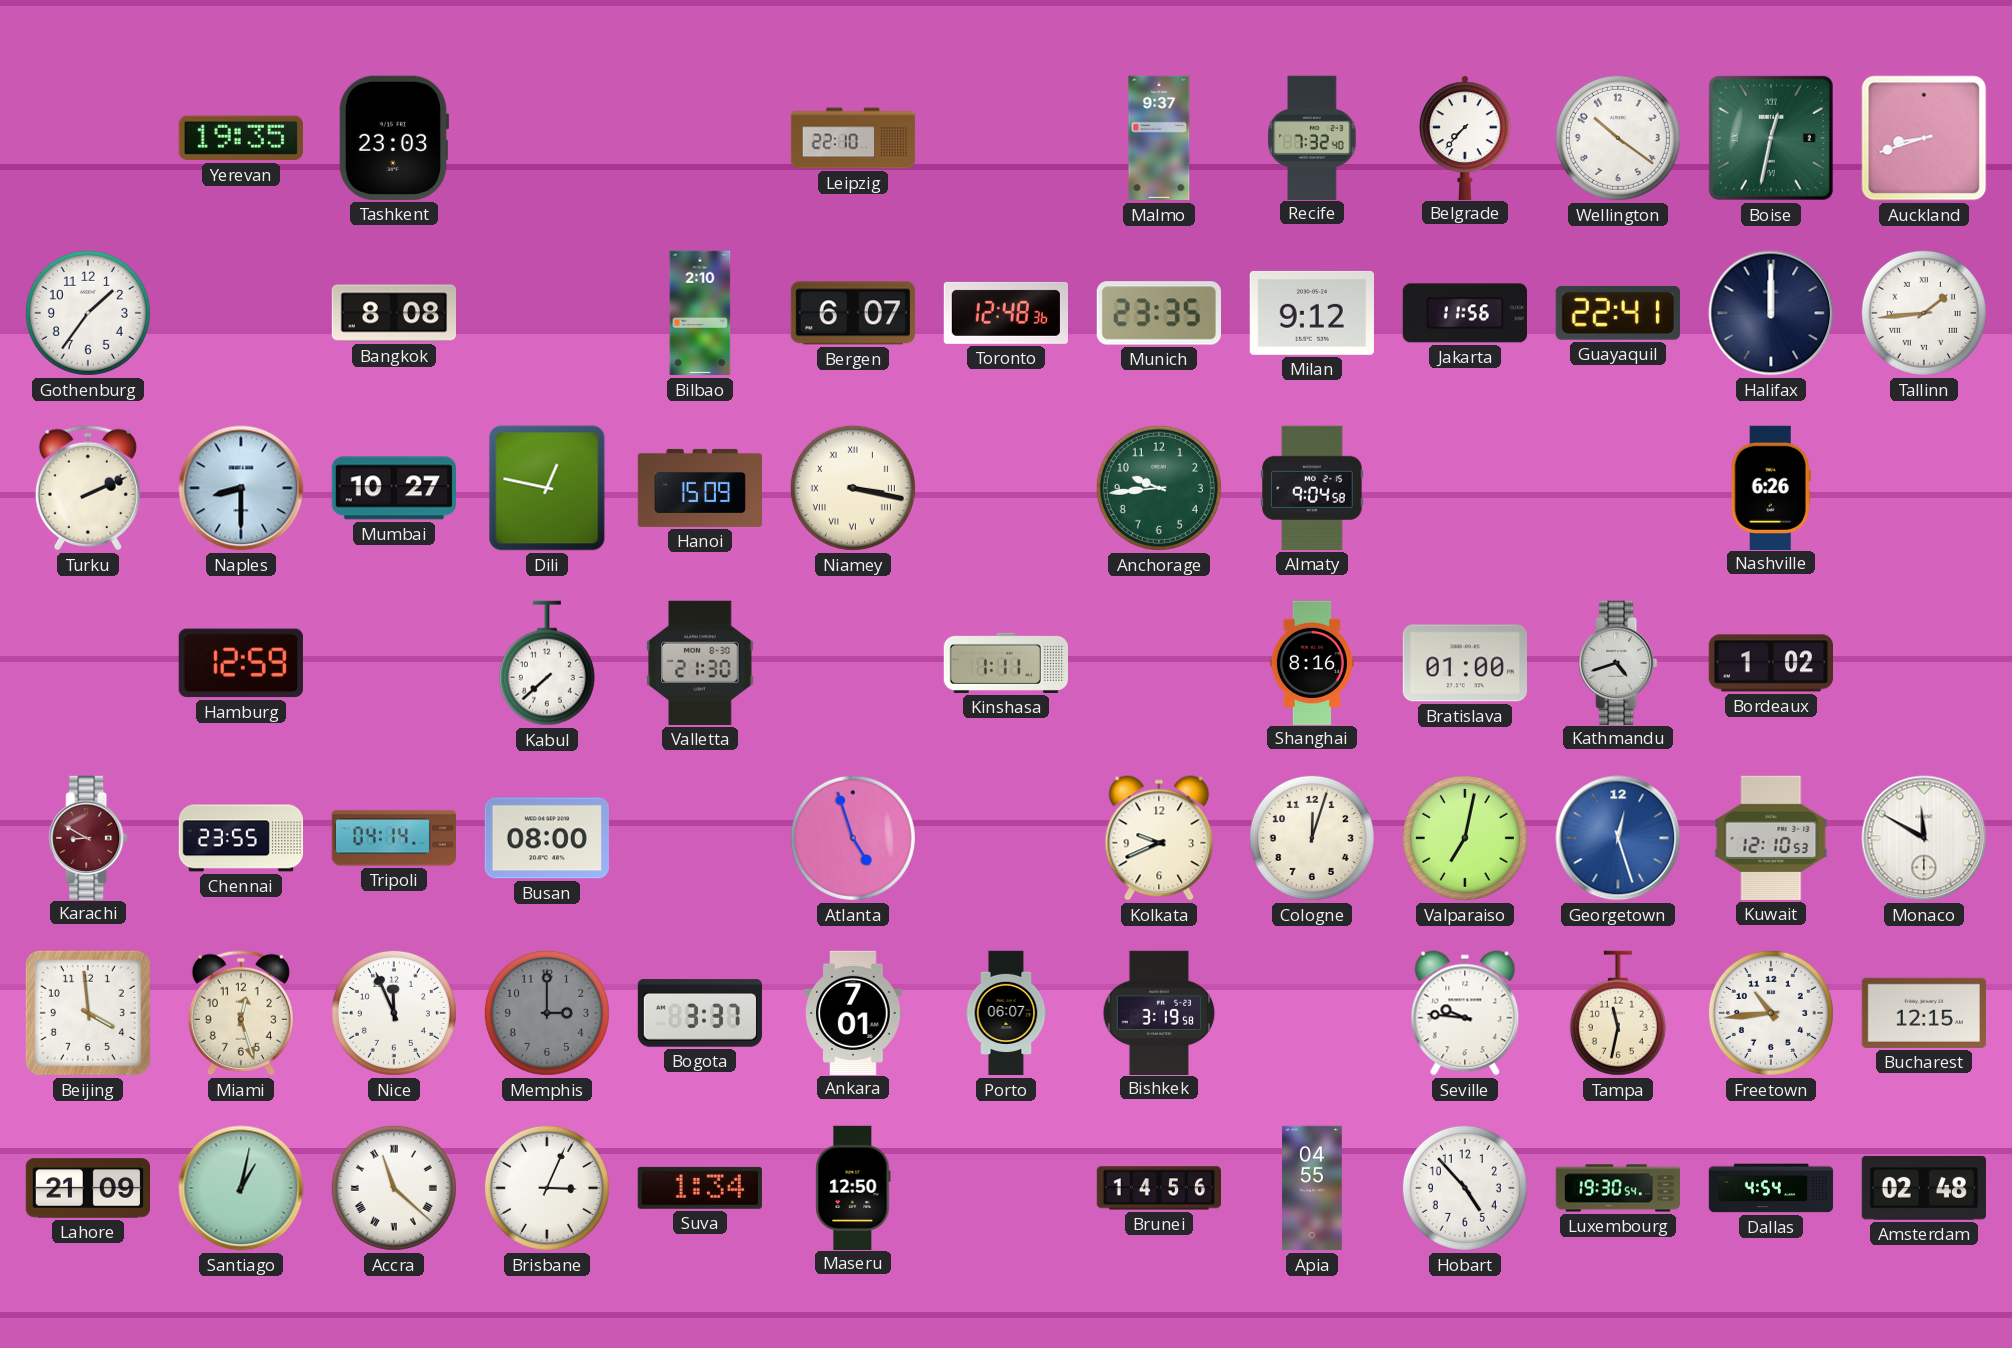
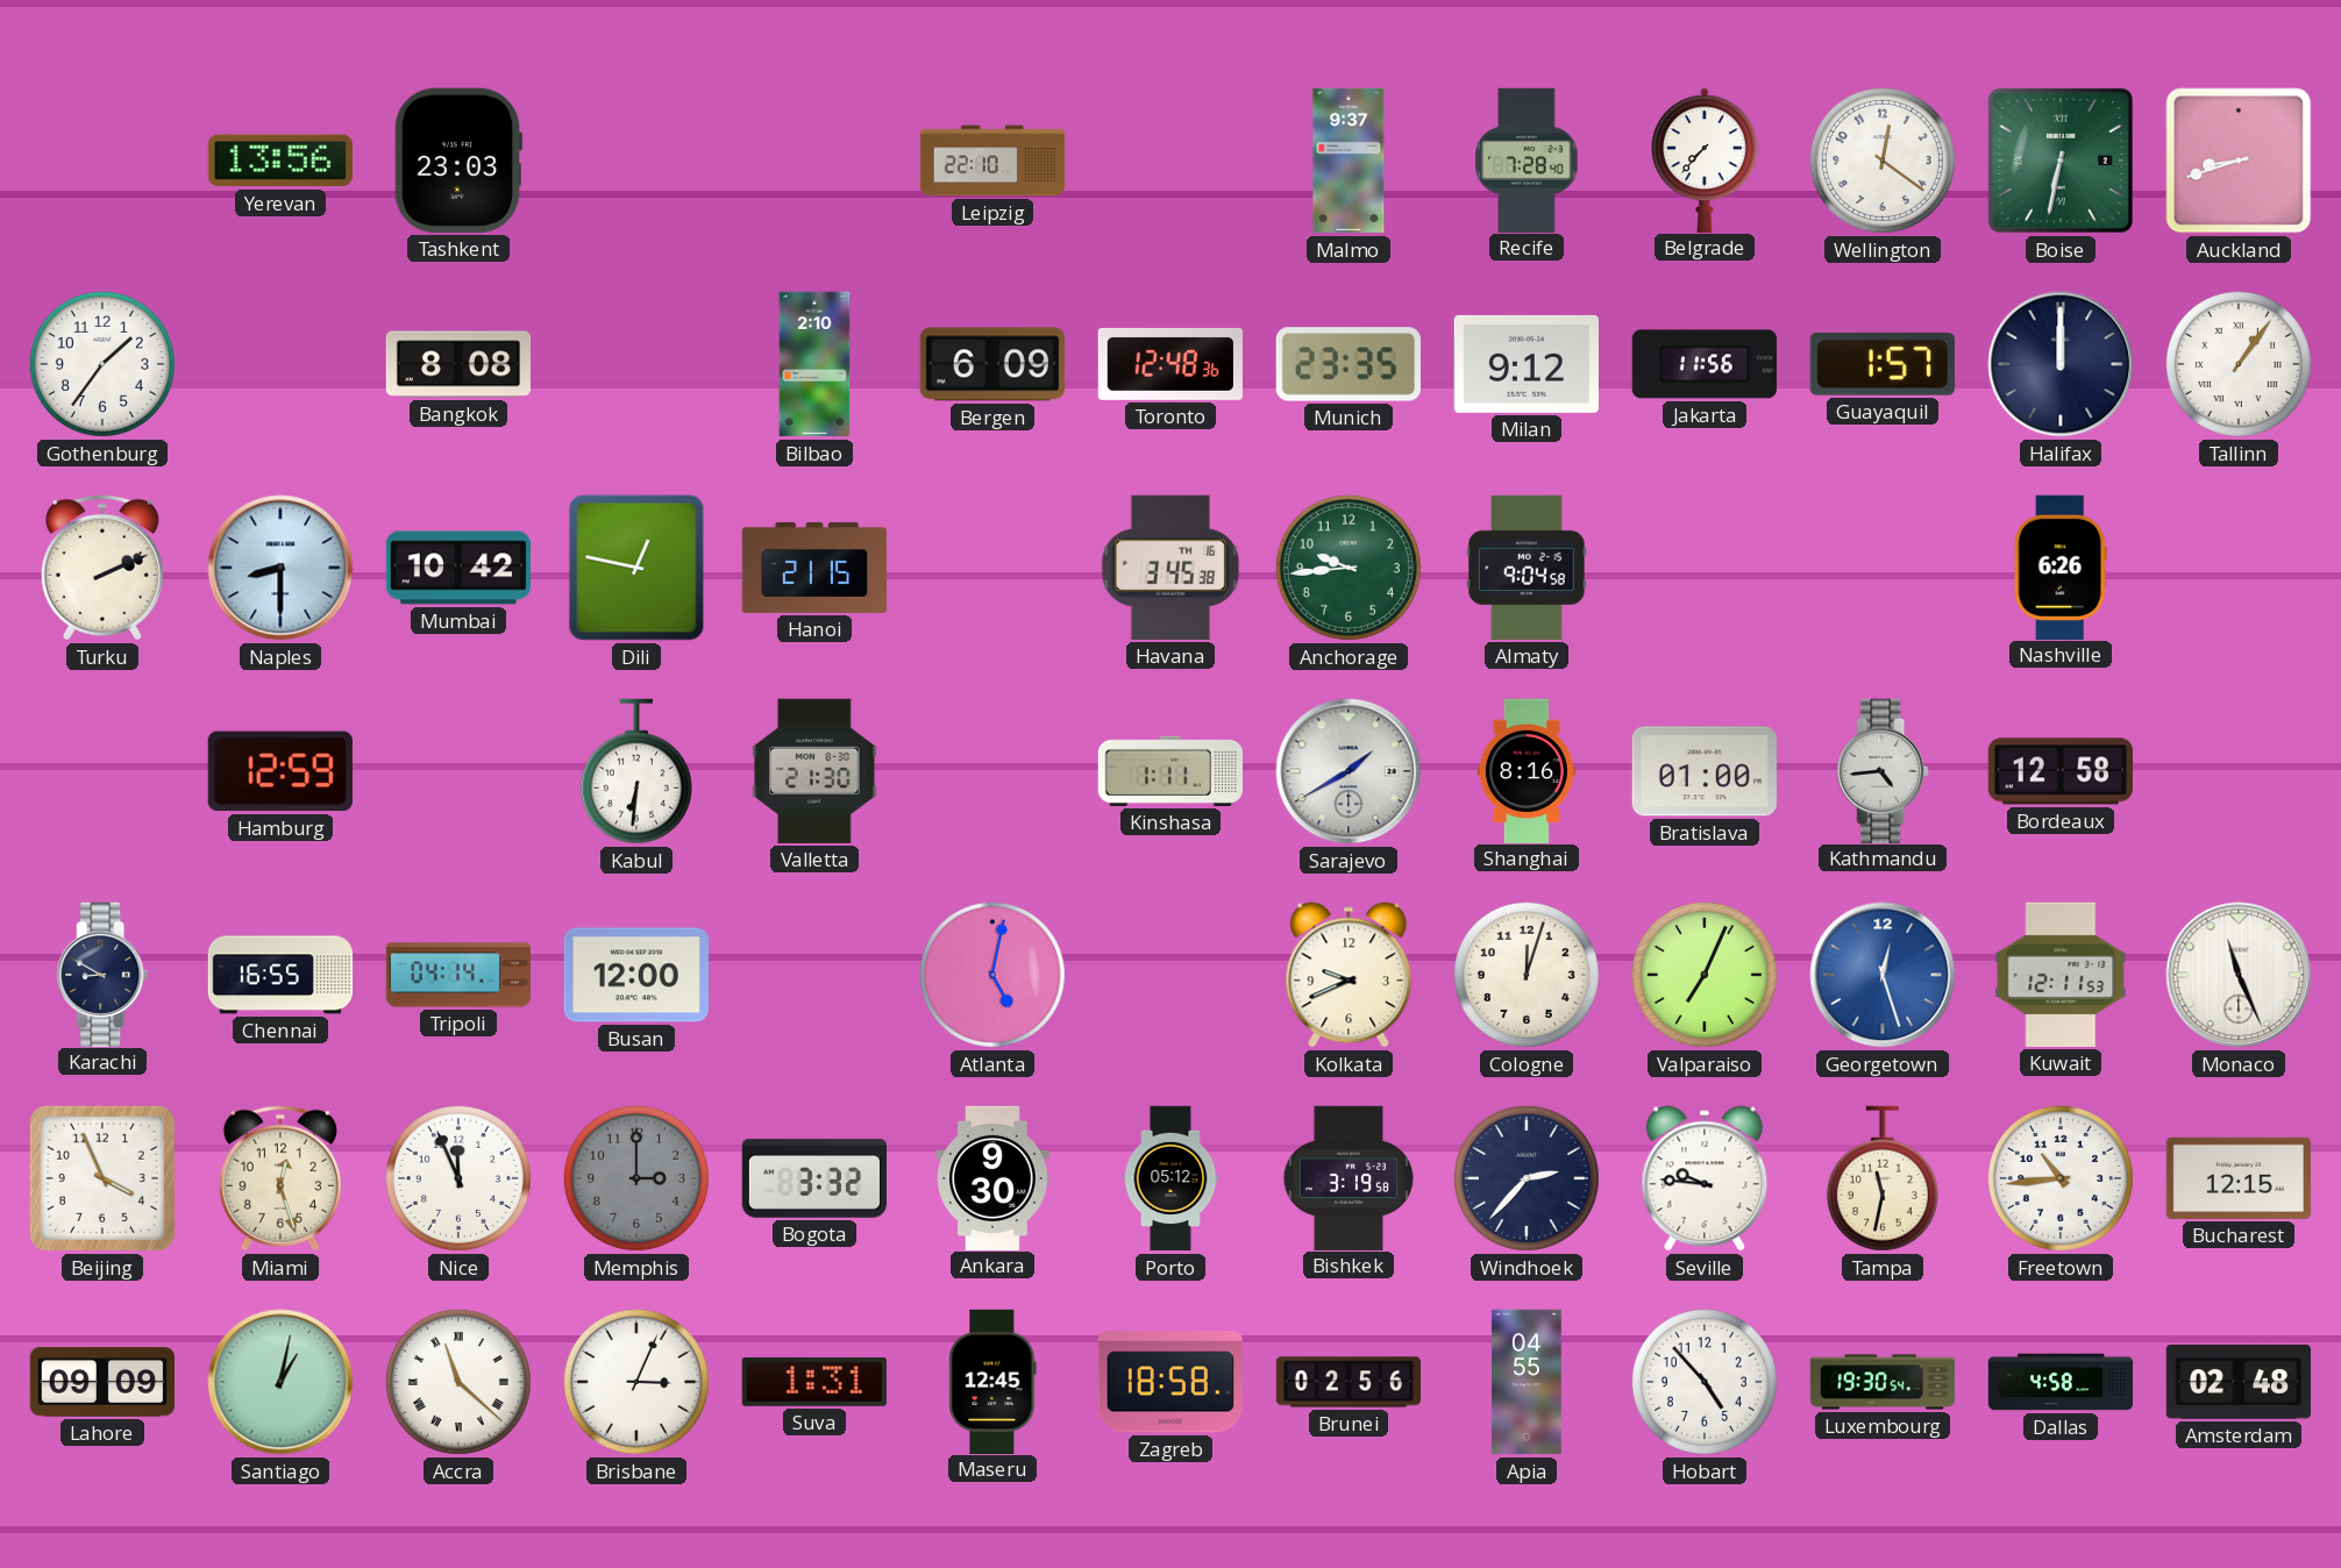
Yerevan: 19:35 -> 13:56
Recife: 7:32 -> 7:28
Wellington: 10:21 -> 12:21
Boise: 12:32 -> 6:32
Bergen: 6:07 -> 6:09
Guayaquil: 22:41 -> 1:57
Tallinn: 1:44 -> 1:06
Mumbai: 10:27 -> 10:42
Hanoi: 15:09 -> 21:15
Niamey: 3:17 -> none
Havana: none -> 3:45
Kabul: 7:38 -> 6:31
Sarajevo: none -> 1:40
Kathmandu: 4:42 -> 4:44
Bordeaux: 1:02 -> 12:58
Karachi dial: burgundy -> navy
Chennai: 23:55 -> 16:55
Busan: 08:00 -> 12:00
Atlanta: 4:57 -> 5:02
Valparaiso: 7:02 -> 7:04
Kuwait: 12:10 -> 12:11
Monaco: 11:50 -> 11:26
Beijing: 3:59 -> 3:56
Bogota: 3:37 -> 3:32
Ankara: 7:01 -> 9:30
Porto: 06:07 -> 05:12
Windhoek: none -> 2:37
Lahore: 21:09 -> 09:09
Suva: 1:34 -> 1:31
Maseru: 12:50 -> 12:45
Zagreb: none -> 18:58
Brunei: 14:56 -> 02:56
Dallas: 4:54 -> 4:58
